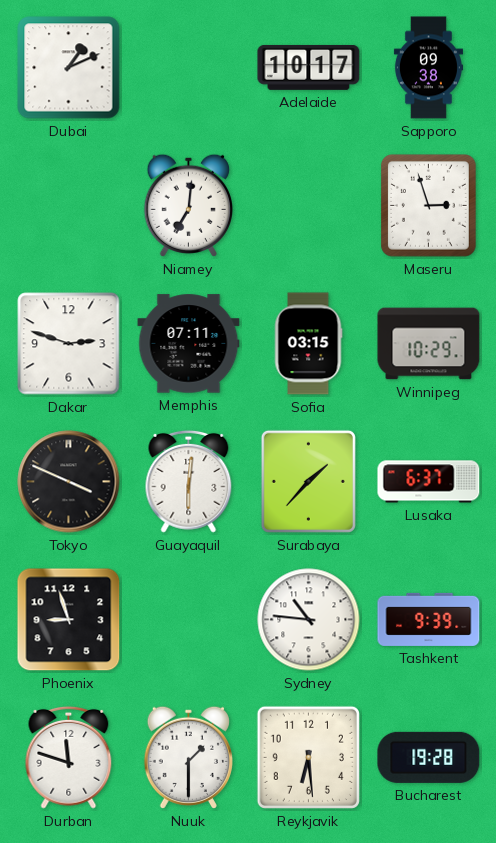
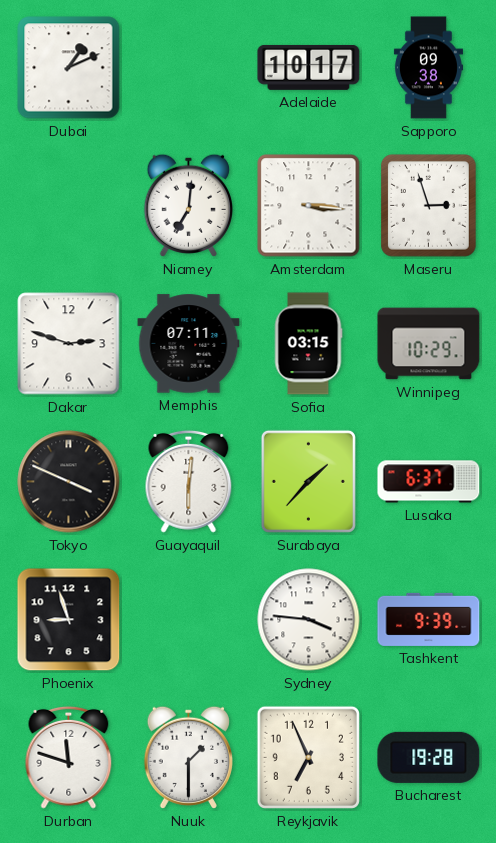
Amsterdam: none -> 3:16
Sydney: 10:46 -> 3:46
Reykjavik: 6:29 -> 6:56
